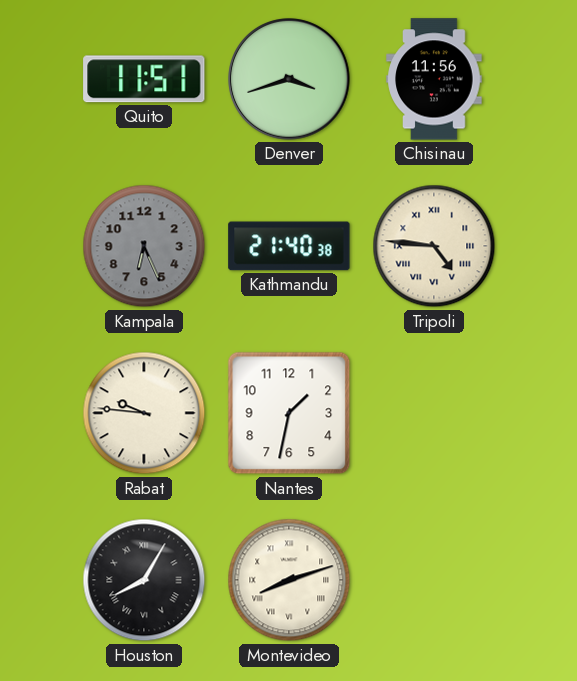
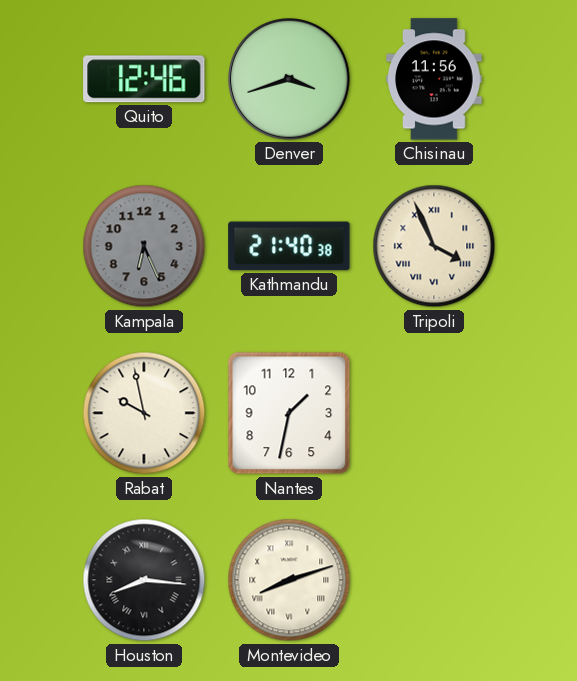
Quito: 11:51 -> 12:46
Tripoli: 4:46 -> 3:56
Rabat: 9:46 -> 9:58
Houston: 8:05 -> 8:16
